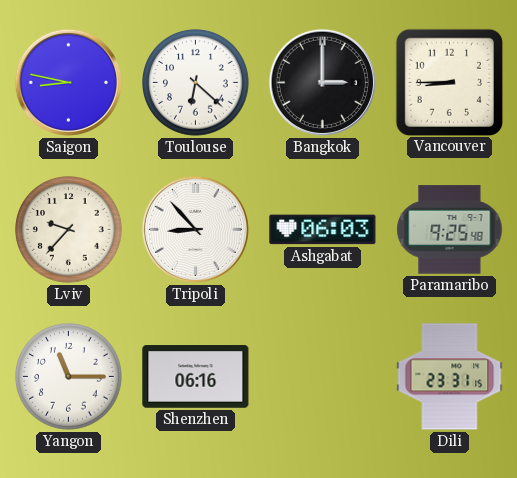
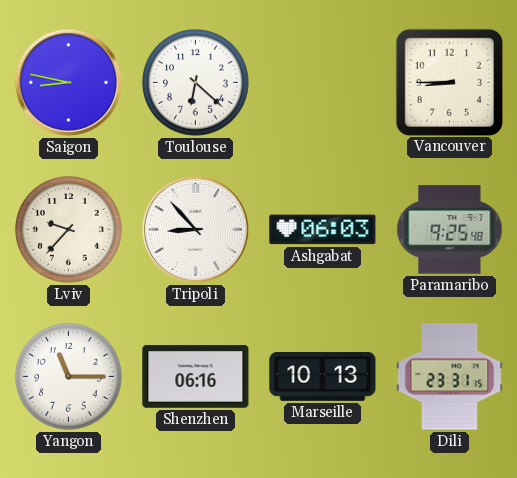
Bangkok: 3:00 -> none
Marseille: none -> 10:13
